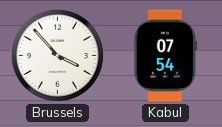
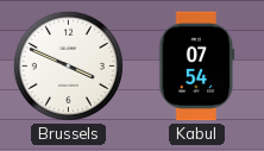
Brussels: 3:53 -> 3:49
